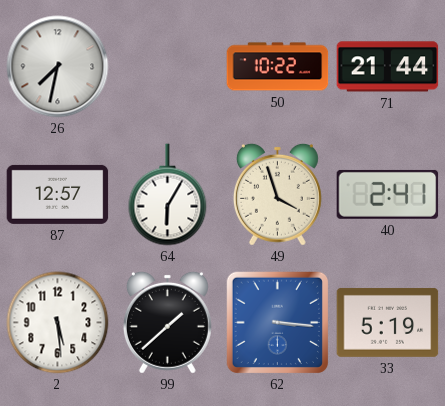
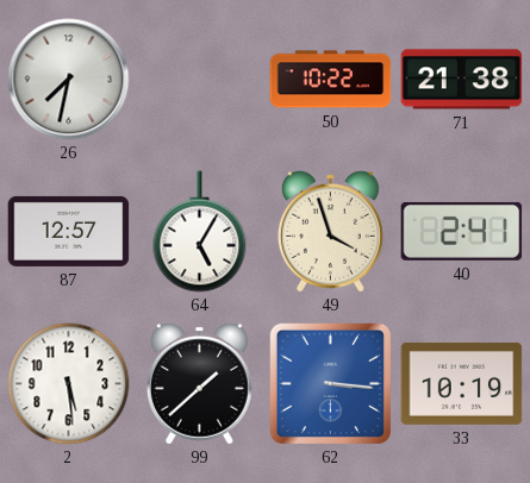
71: 21:44 -> 21:38
64: 6:05 -> 5:05
33: 5:19 -> 10:19
